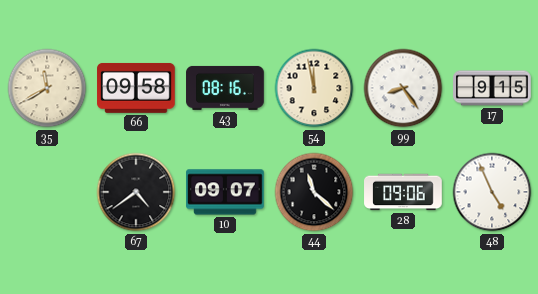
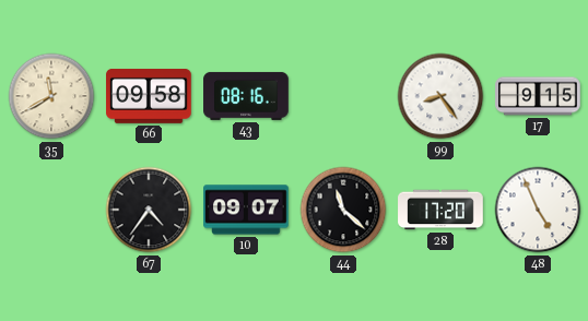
54: 11:58 -> none
67: 4:39 -> 4:36
28: 09:06 -> 17:20
